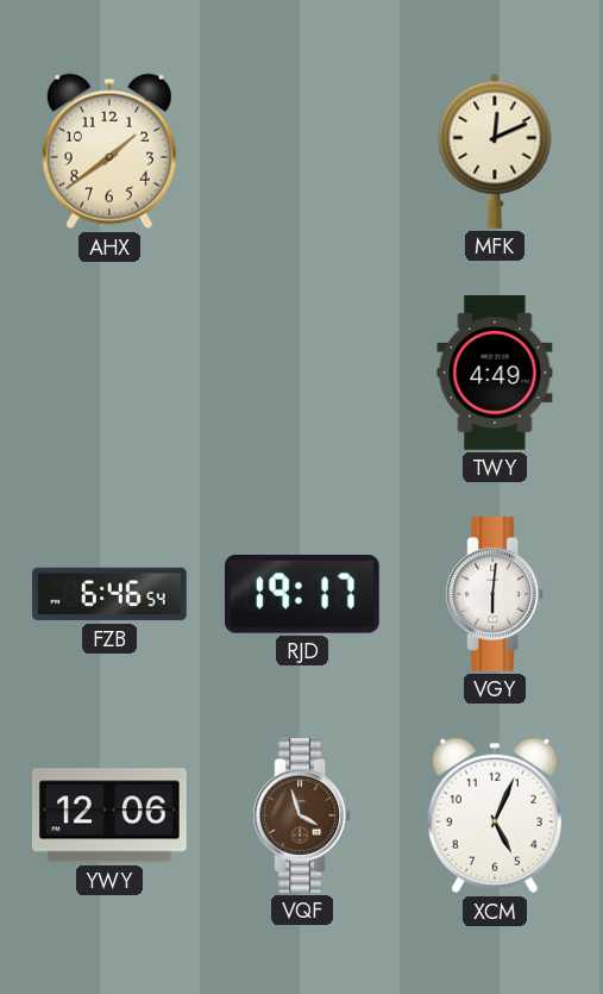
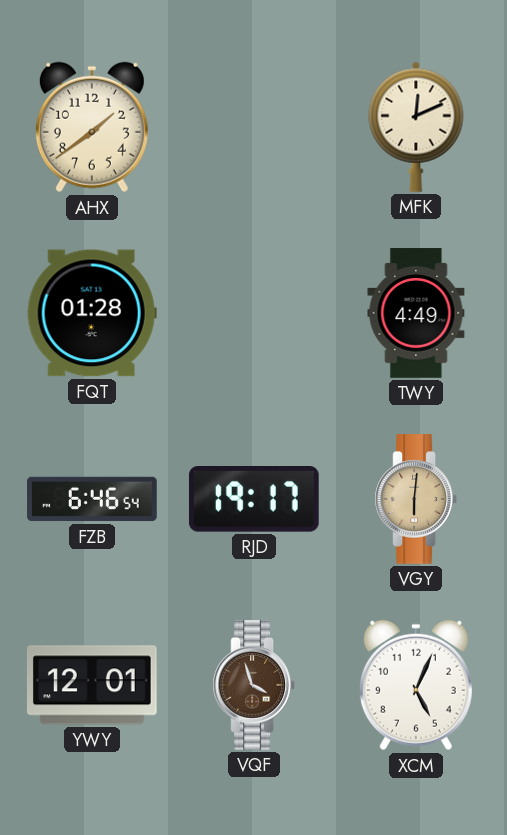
FQT: none -> 01:28
VGY dial: white -> champagne
YWY: 12:06 -> 12:01
